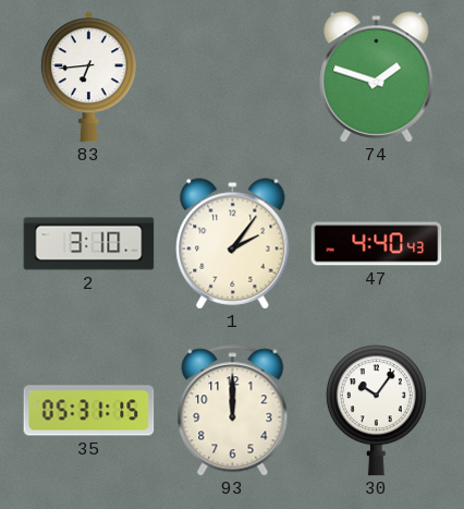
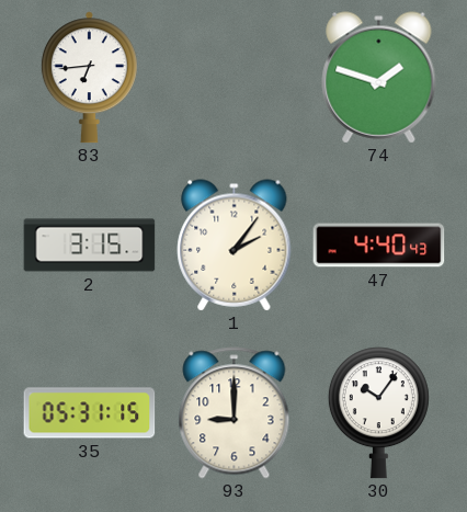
2: 3:10 -> 3:15
93: 12:00 -> 9:00
